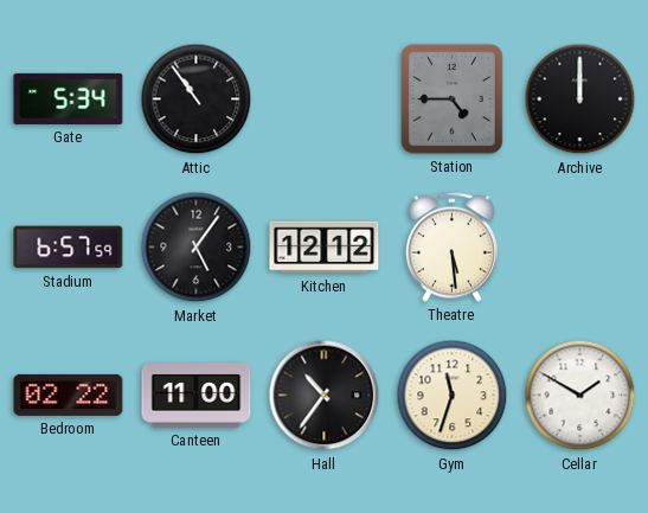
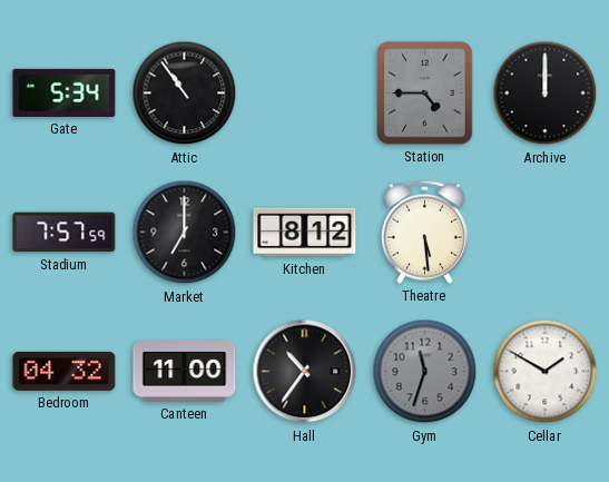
Stadium: 6:57 -> 7:57
Market: 5:06 -> 7:00
Kitchen: 12:12 -> 8:12
Bedroom: 02:22 -> 04:32
Gym dial: cream -> grey
